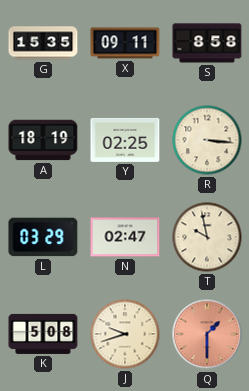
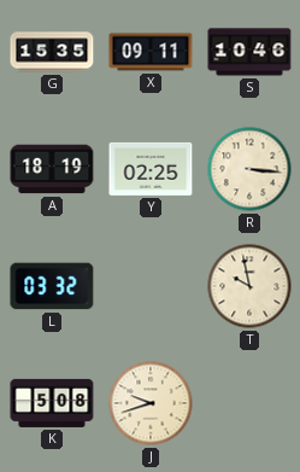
S: 8:58 -> 10:46
L: 03:29 -> 03:32
N: 02:47 -> none
Q: 1:30 -> none
